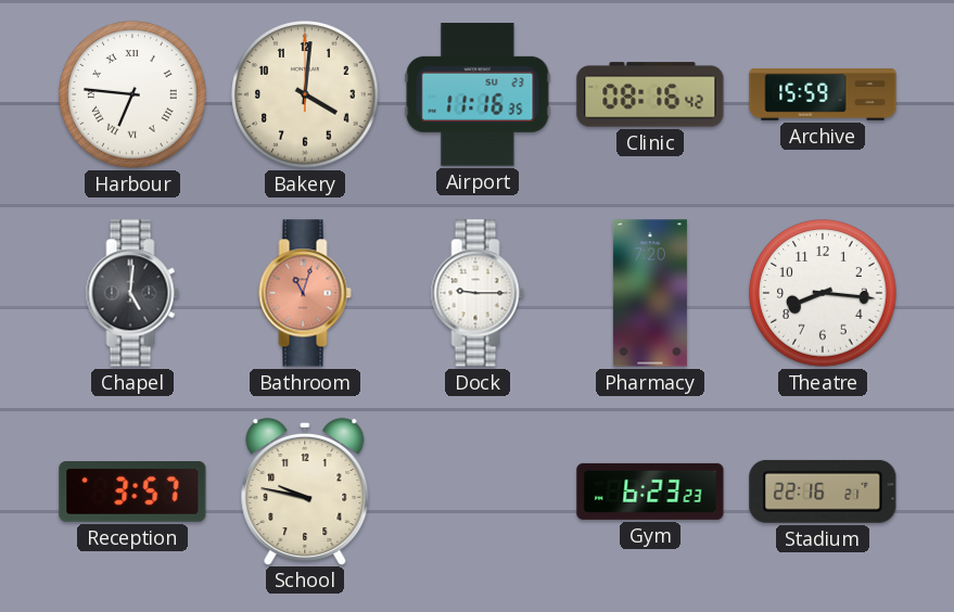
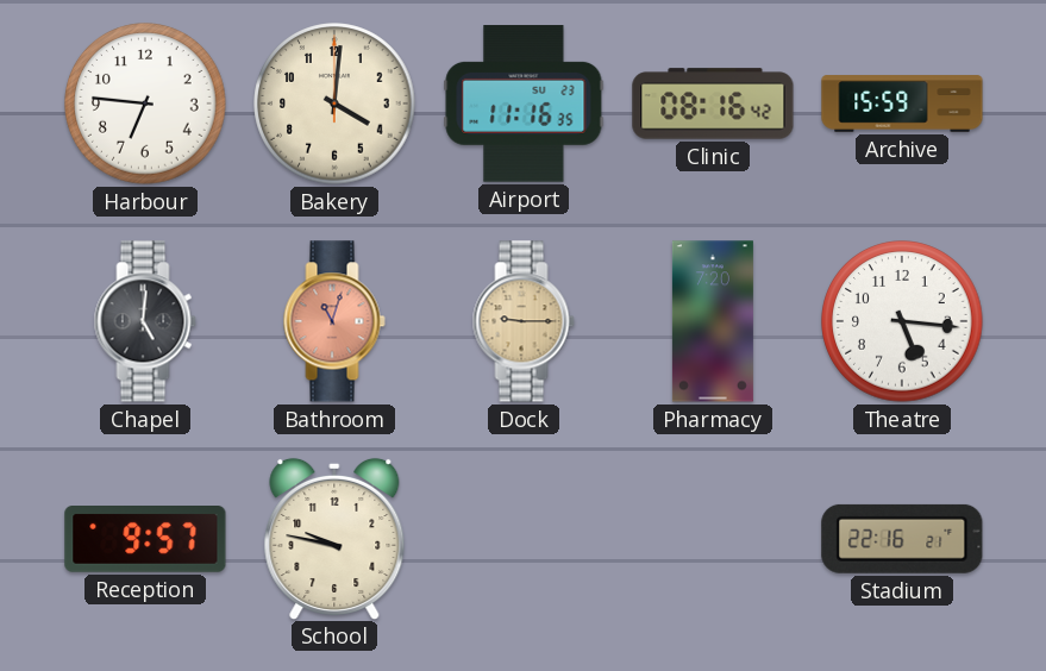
Harbour numerals: Roman -> Arabic
Dock dial: white -> champagne
Theatre: 8:16 -> 5:16
Reception: 3:57 -> 9:57
Gym: 6:23 -> none
